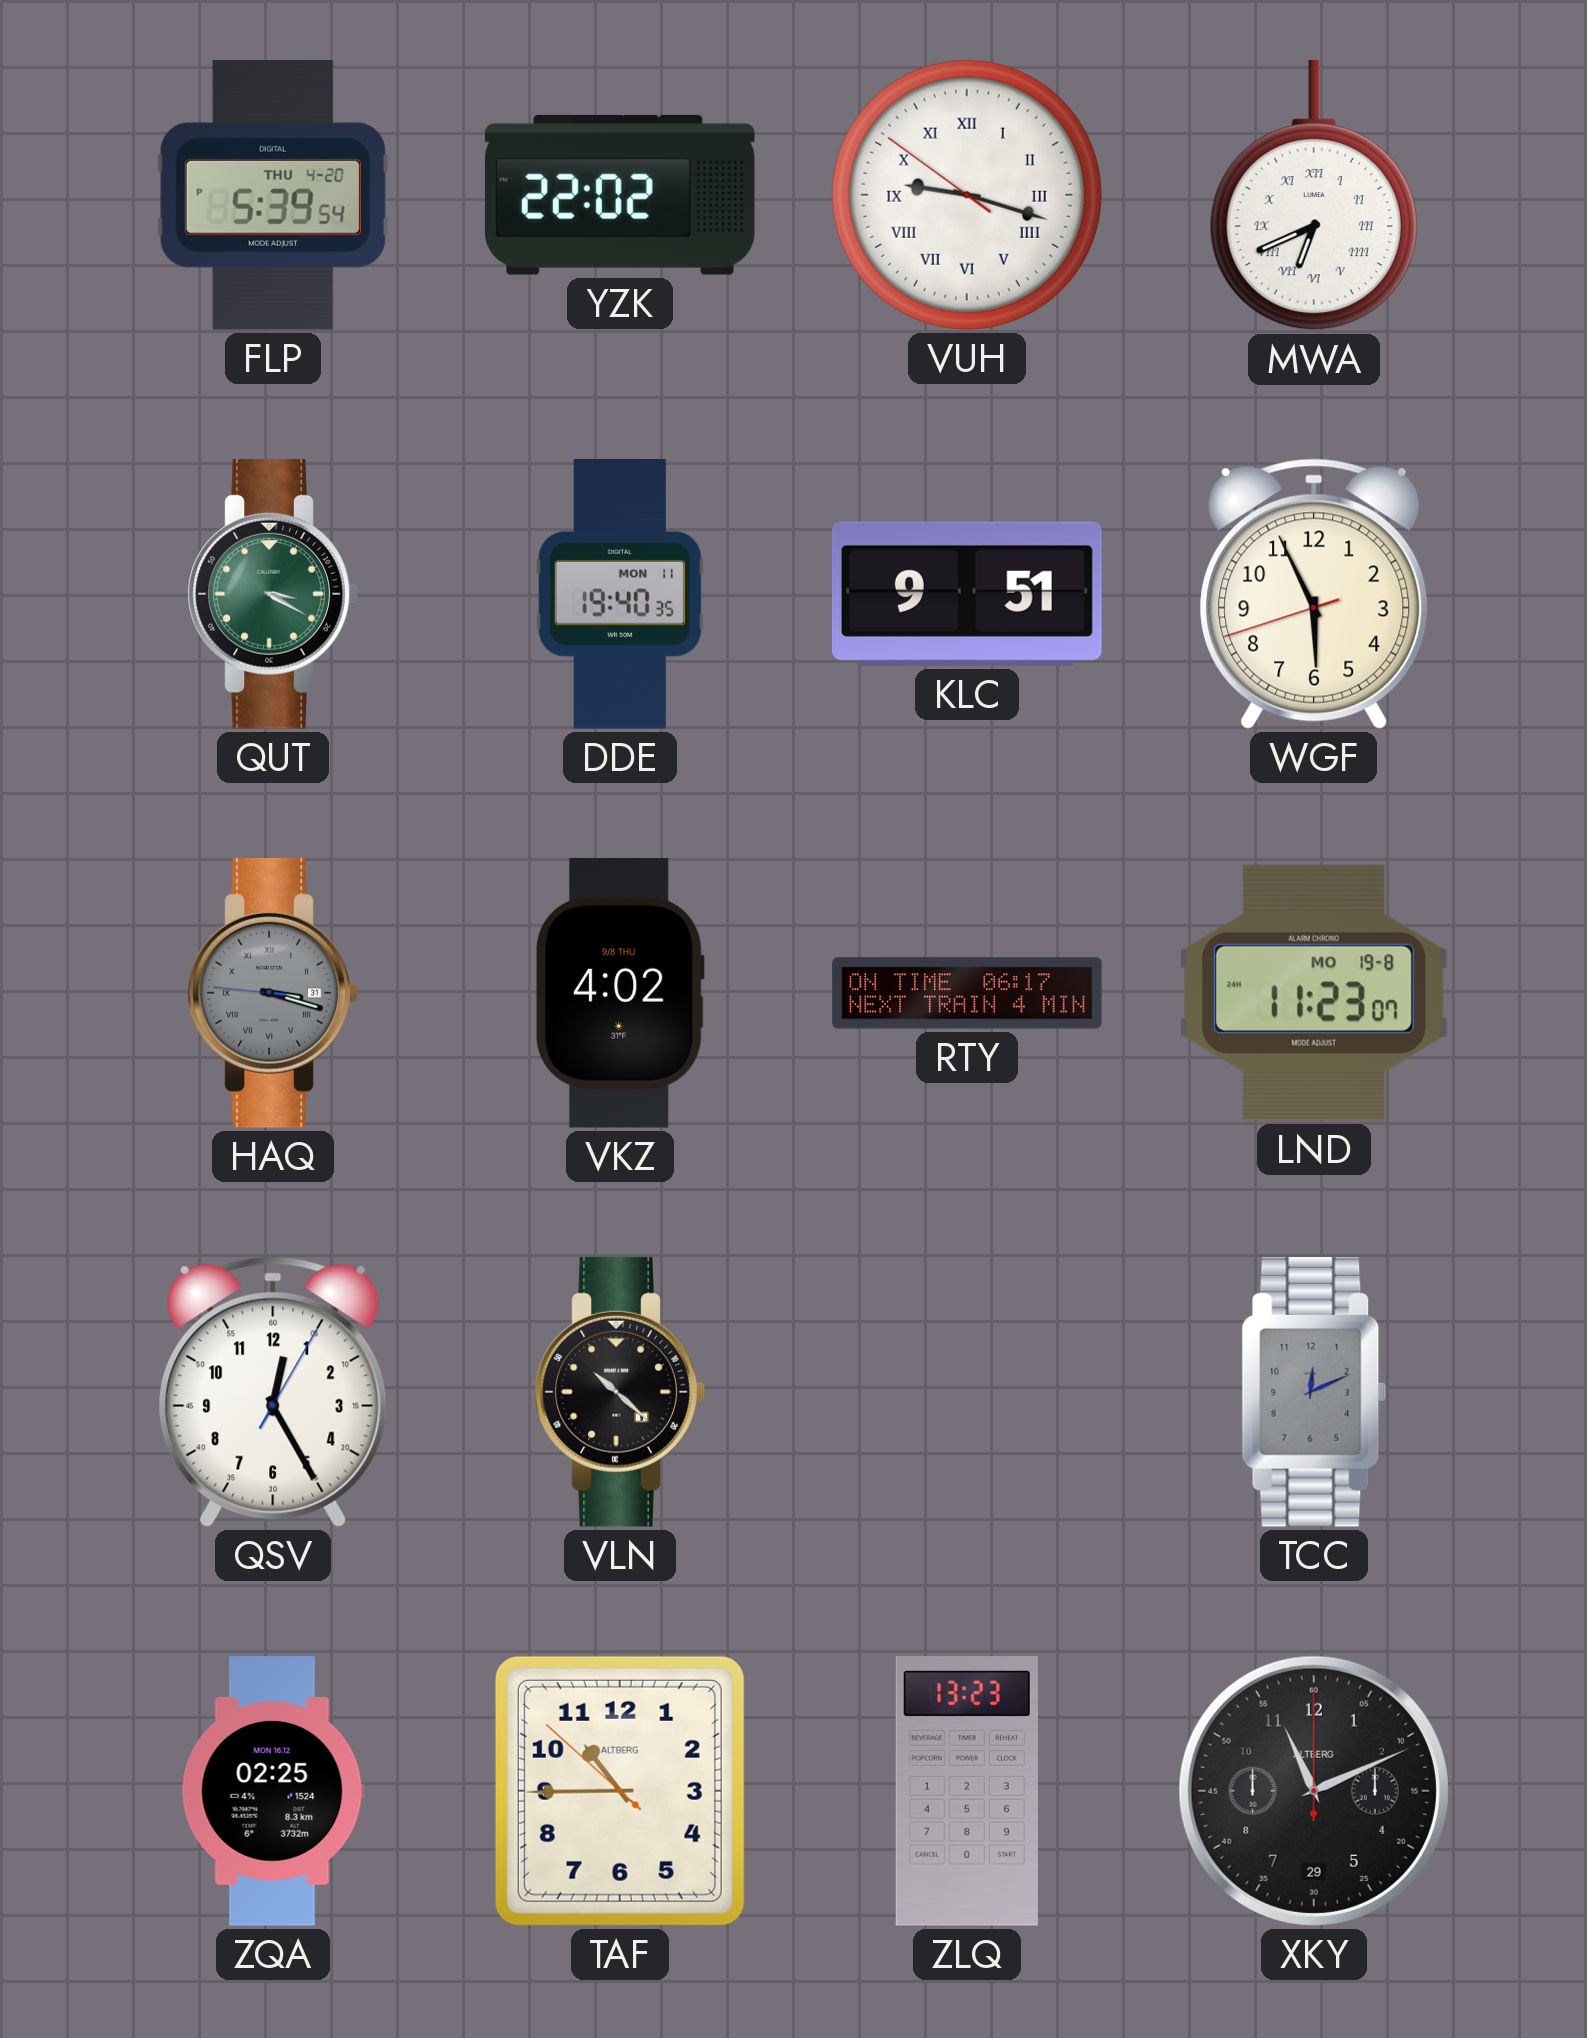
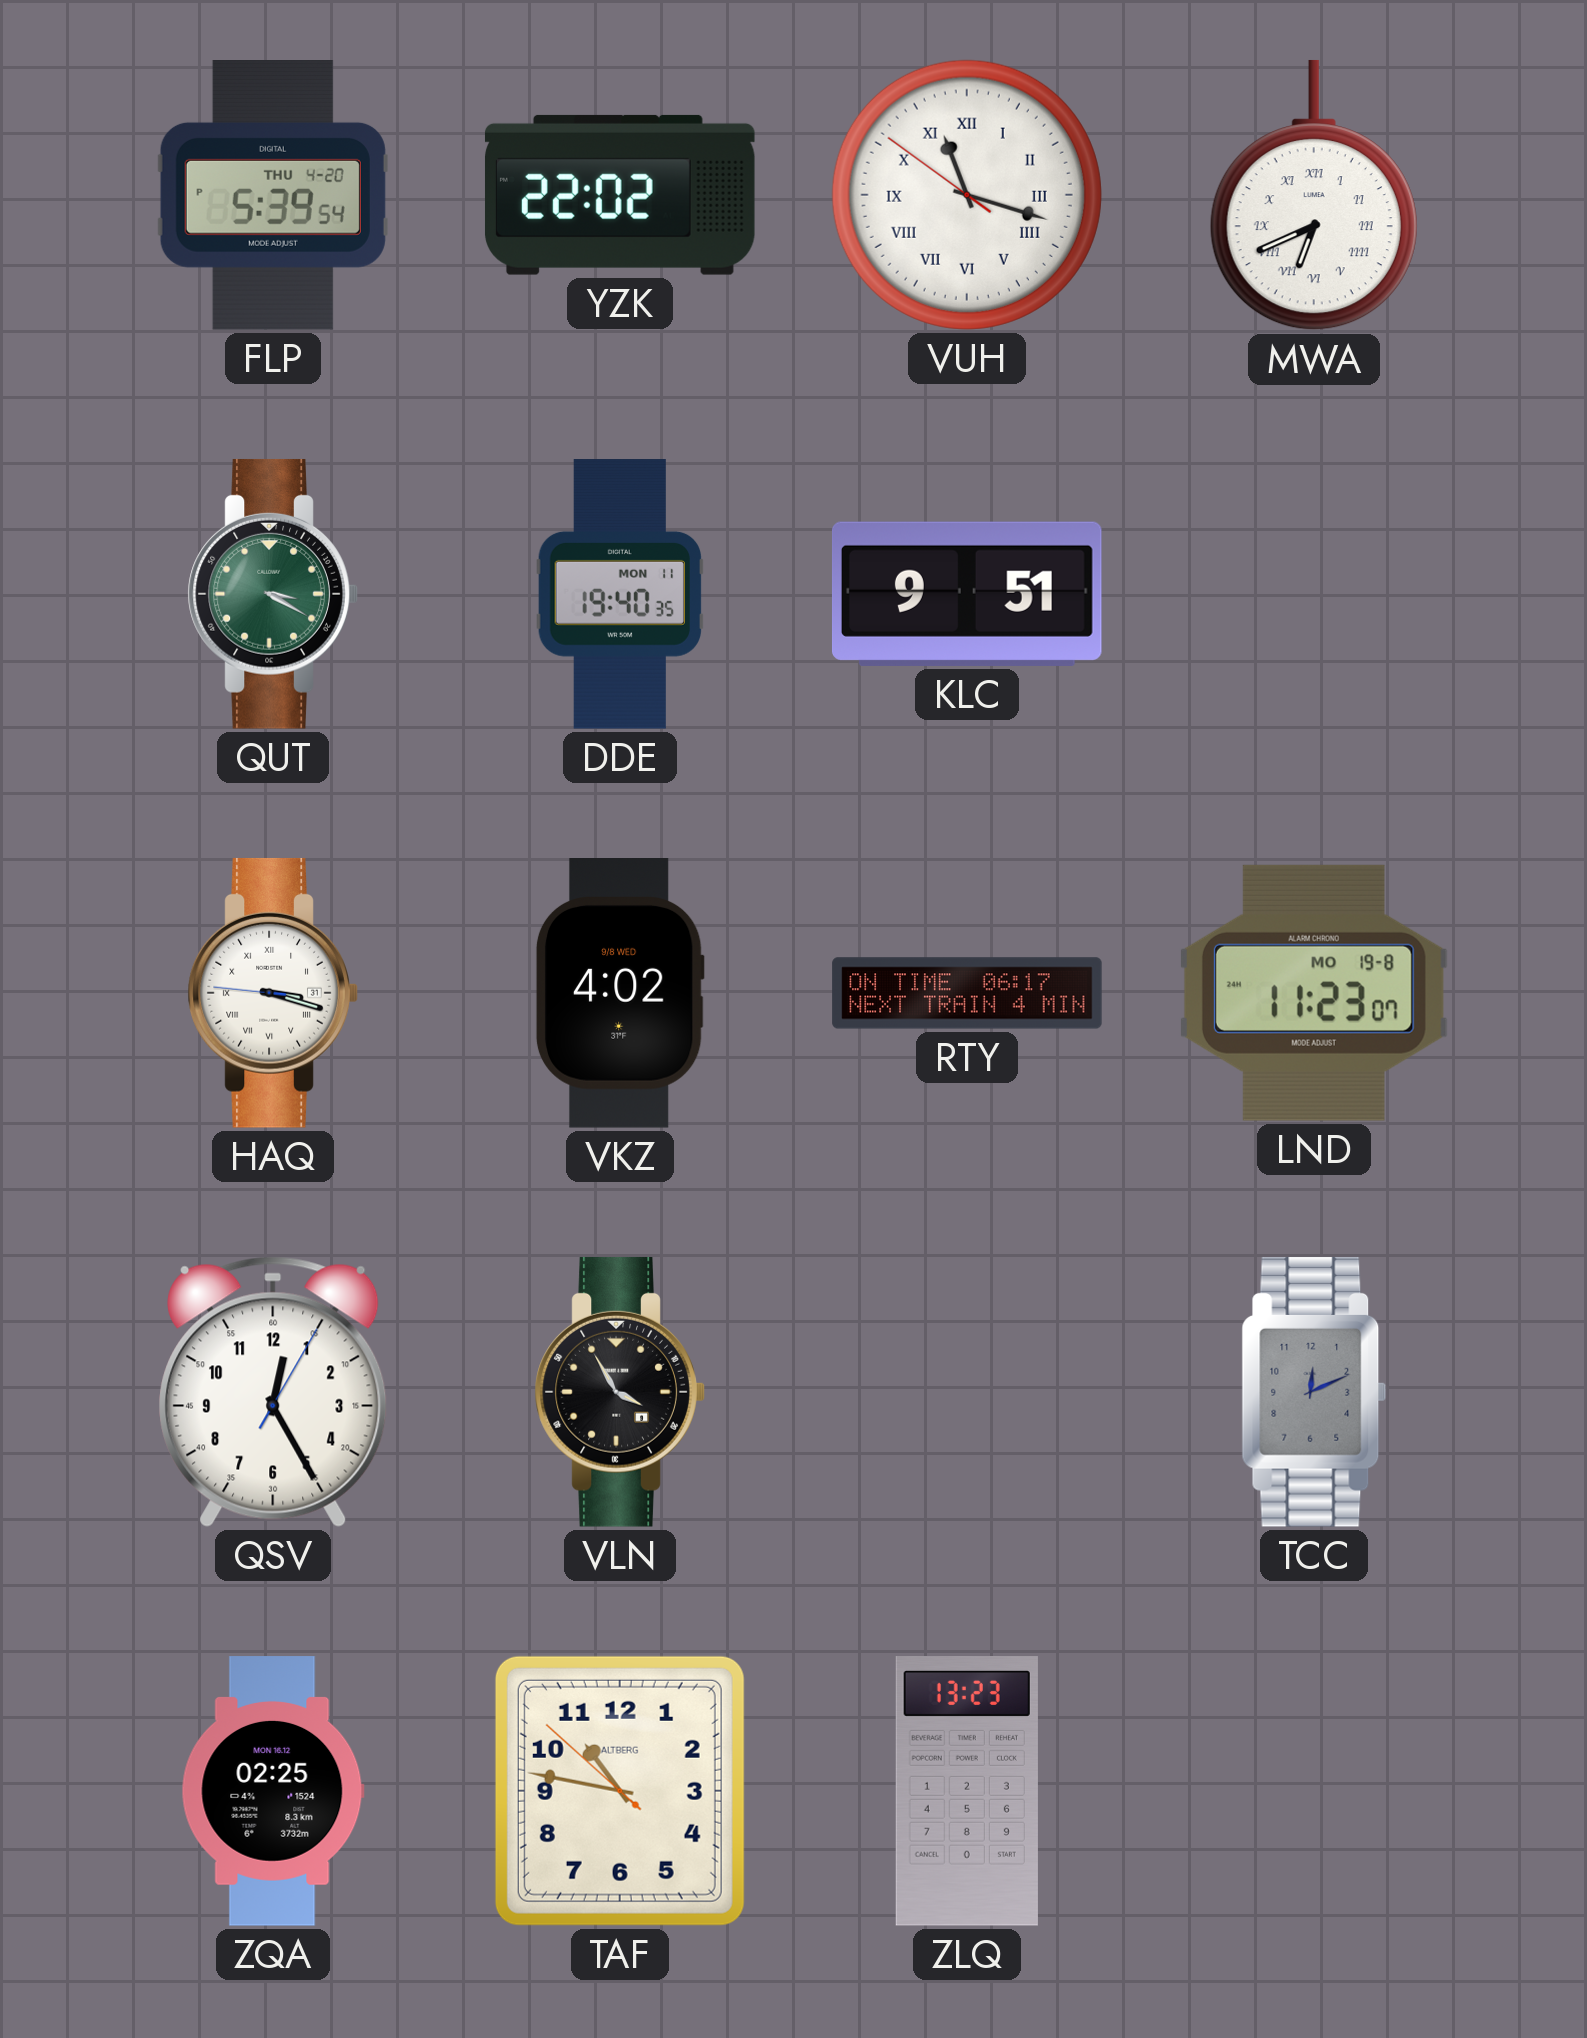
VUH: 9:17 -> 11:17
WGF: 5:55 -> none
HAQ dial: grey -> white
VKZ date: 9/8 THU -> 9/8 WED
VLN: 10:22 -> 3:55
TAF: 10:44 -> 10:46
XKY: 11:11 -> none
